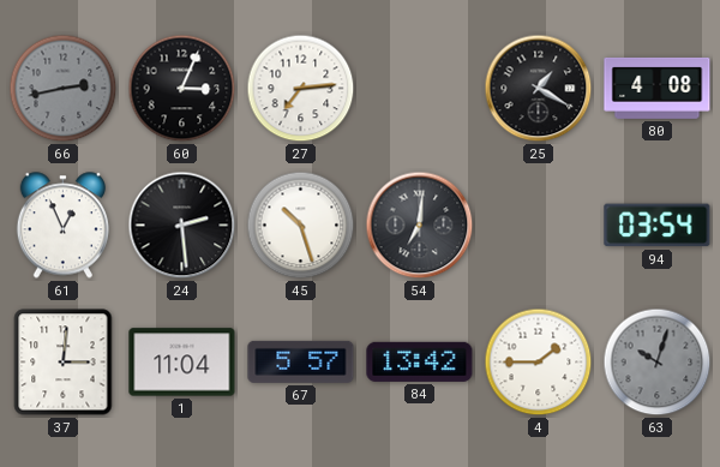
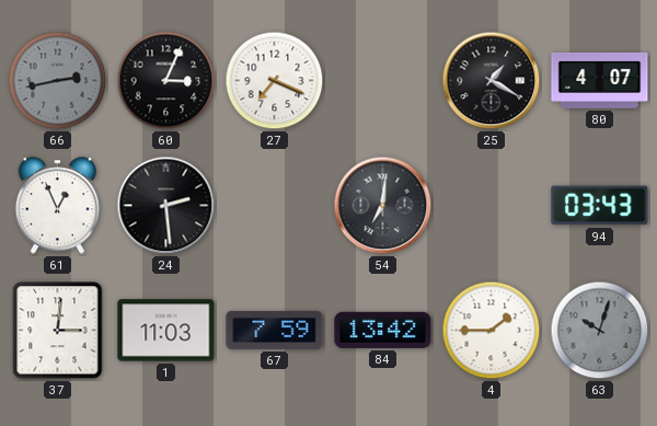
27: 7:14 -> 7:19
80: 4:08 -> 4:07
45: 10:27 -> none
94: 03:54 -> 03:43
1: 11:04 -> 11:03
67: 5:57 -> 7:59
